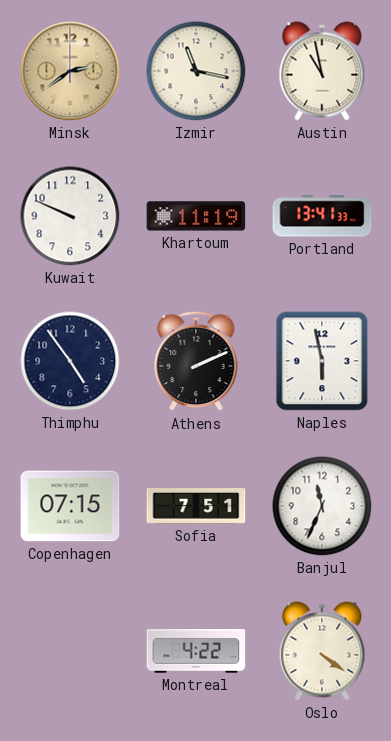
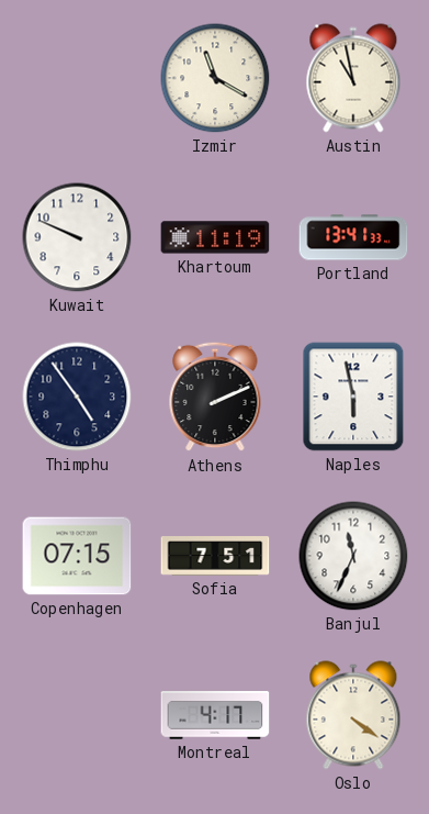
Minsk: 2:39 -> none
Izmir: 11:17 -> 11:20
Montreal: 4:22 -> 4:17
